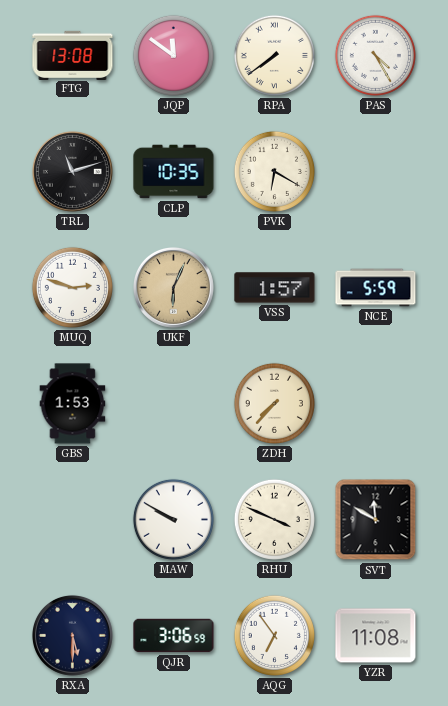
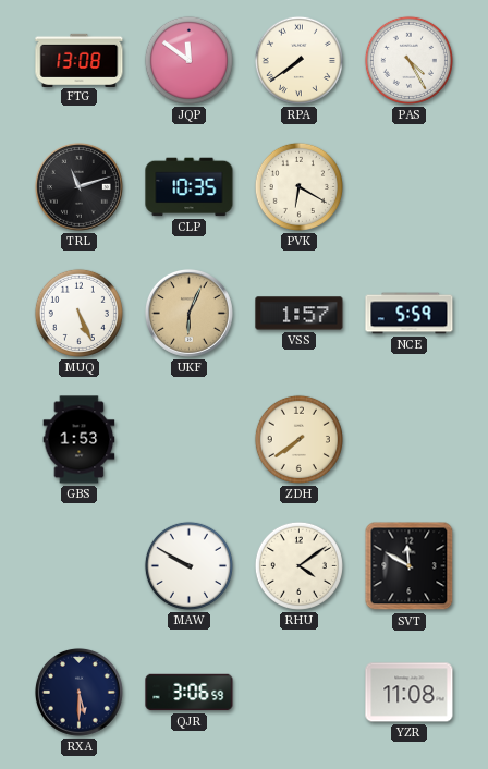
MUQ: 2:48 -> 5:26
ZDH: 7:37 -> 7:39
RHU: 3:49 -> 4:09
AQG: 6:54 -> none
